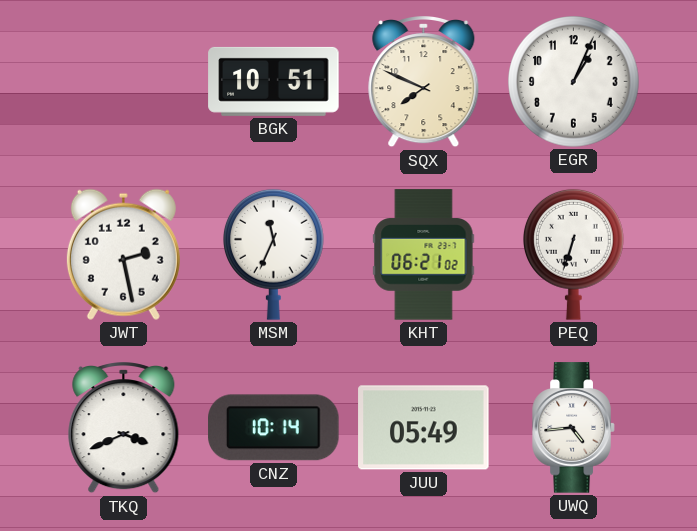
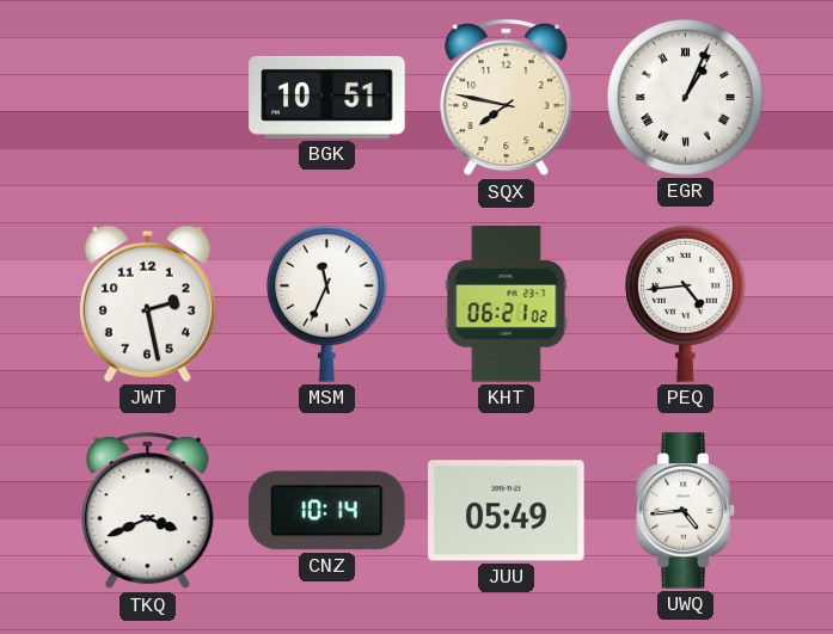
SQX: 7:49 -> 7:47
EGR numerals: Arabic -> Roman
PEQ: 6:33 -> 4:44
